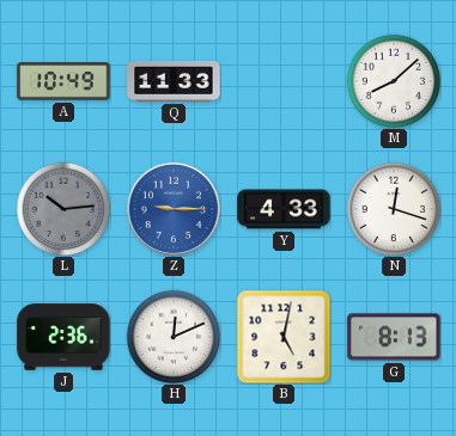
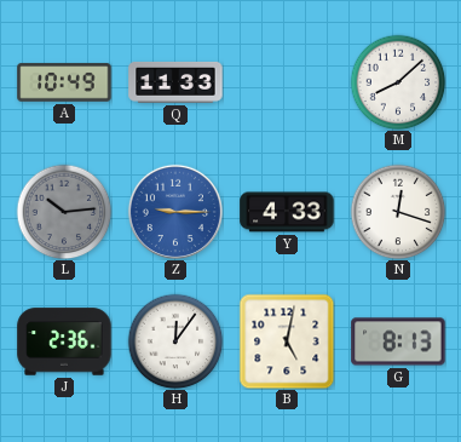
H: 12:11 -> 12:06
